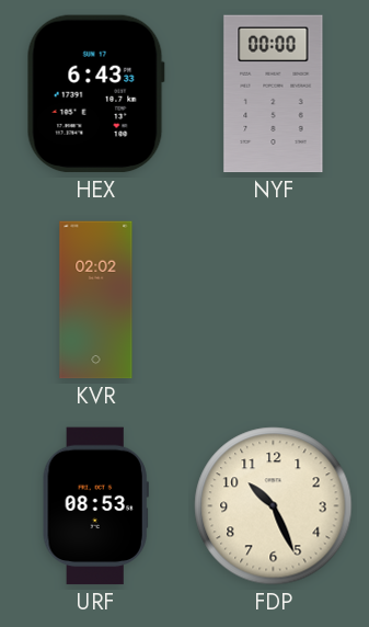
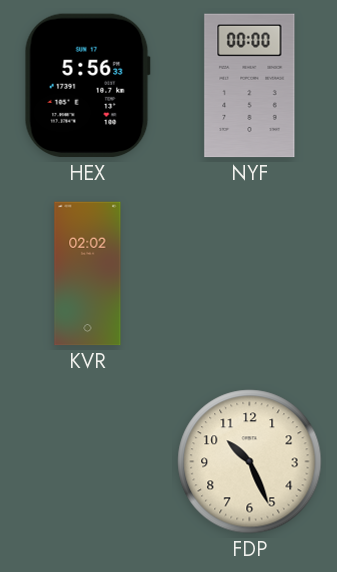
HEX: 6:43 -> 5:56
URF: 08:53 -> none
